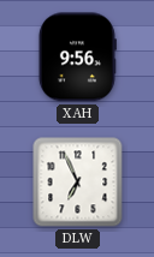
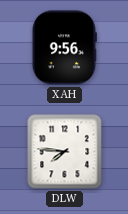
DLW: 6:56 -> 7:46
